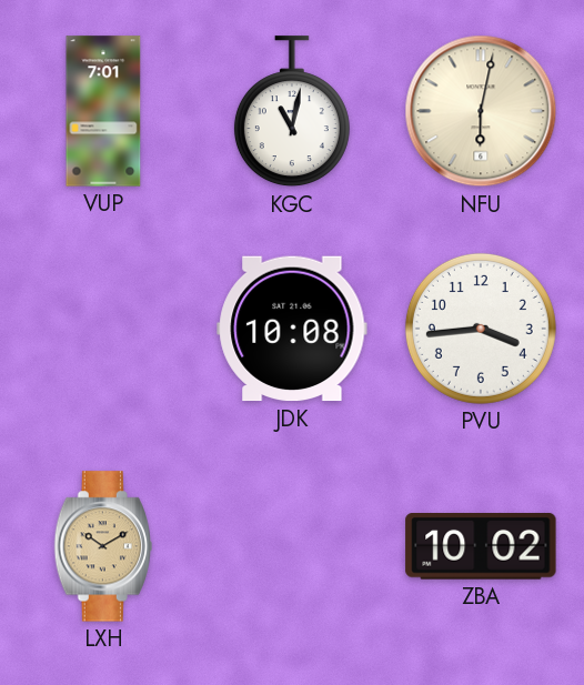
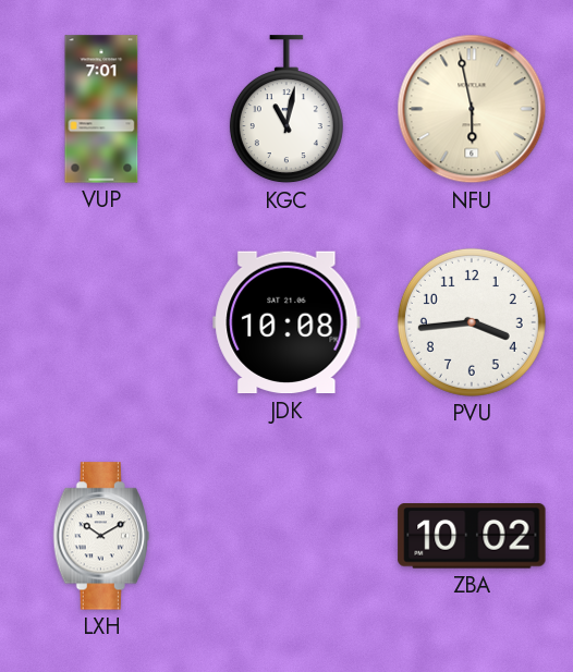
NFU: 6:02 -> 5:58
LXH dial: champagne -> white
